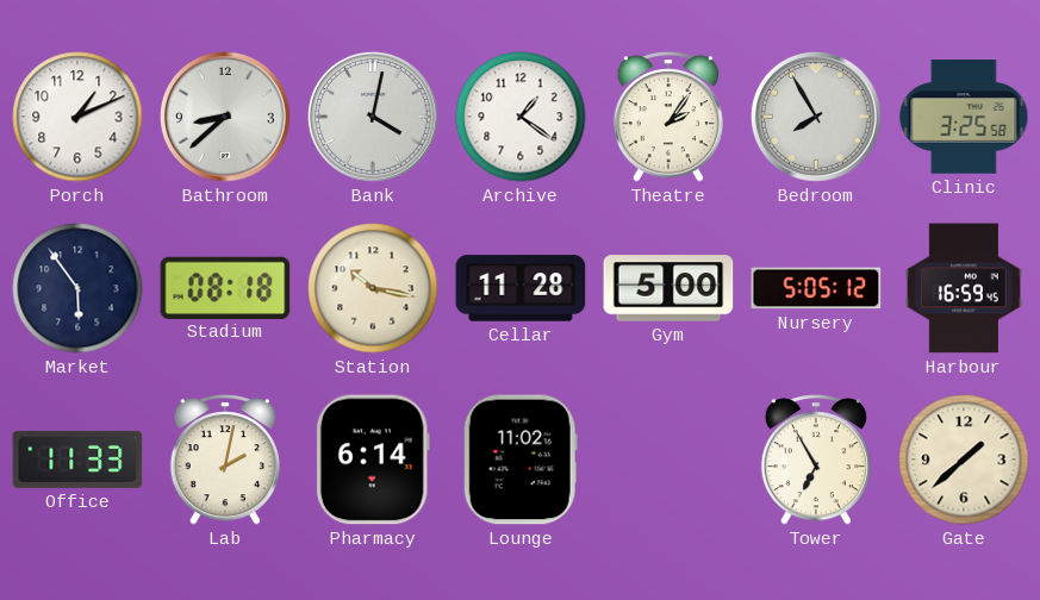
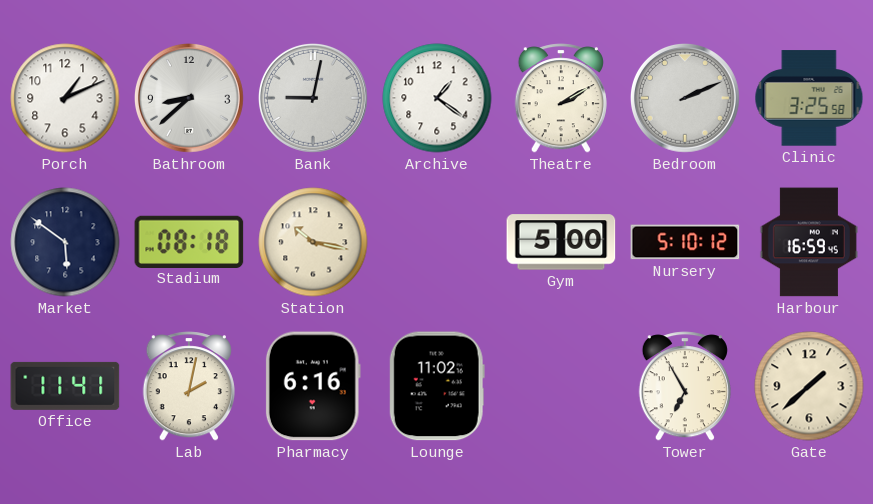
Bank: 4:02 -> 9:02
Theatre: 2:06 -> 2:10
Bedroom: 7:55 -> 2:11
Market: 5:54 -> 5:51
Cellar: 11:28 -> none
Nursery: 5:05 -> 5:10
Office: 11:33 -> 11:41
Pharmacy: 6:14 -> 6:16
